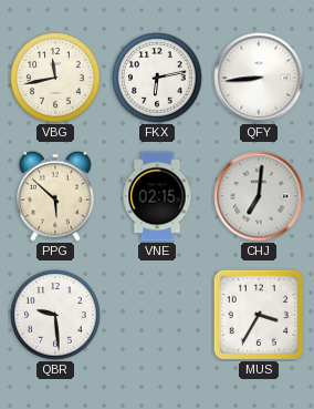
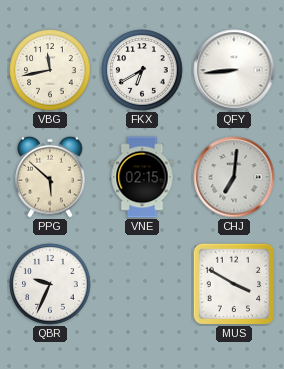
FKX: 6:13 -> 6:40
QBR: 9:29 -> 9:34
MUS: 3:35 -> 3:50
